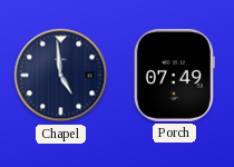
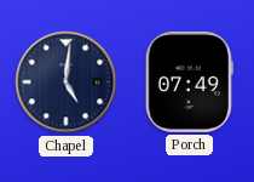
Chapel: 4:59 -> 5:01
